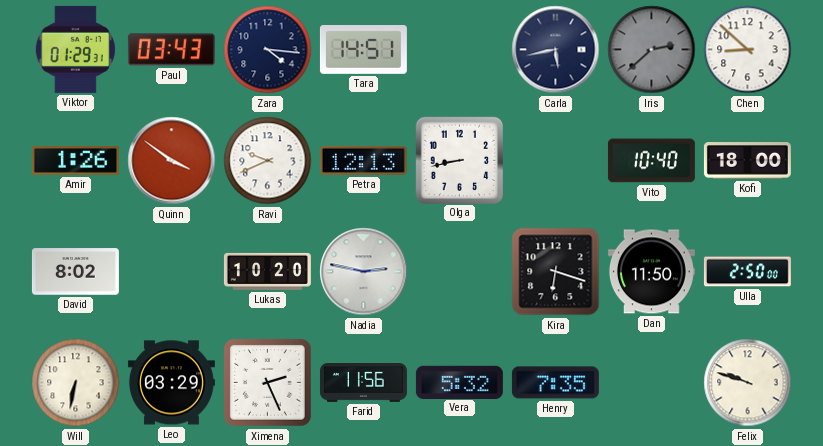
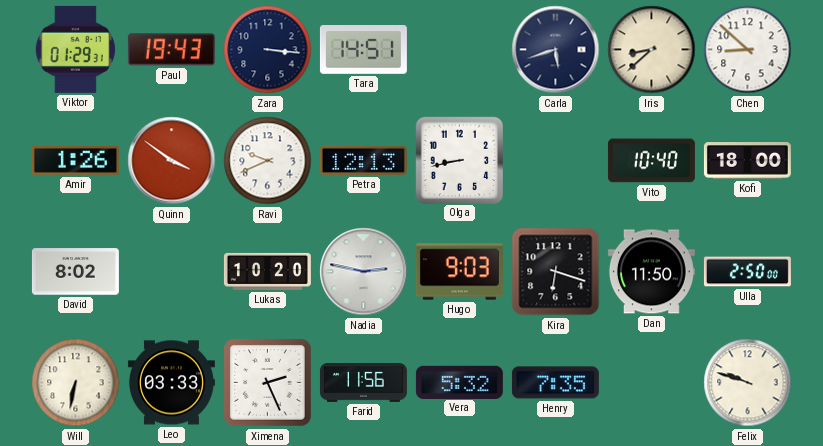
Paul: 03:43 -> 19:43
Zara: 4:16 -> 3:16
Carla: 5:43 -> 5:42
Iris: 2:38 -> 8:38
Iris dial: grey -> cream
Hugo: none -> 9:03
Leo: 03:29 -> 03:33
